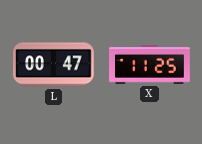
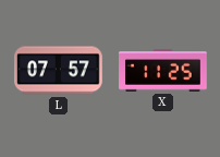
L: 00:47 -> 07:57
